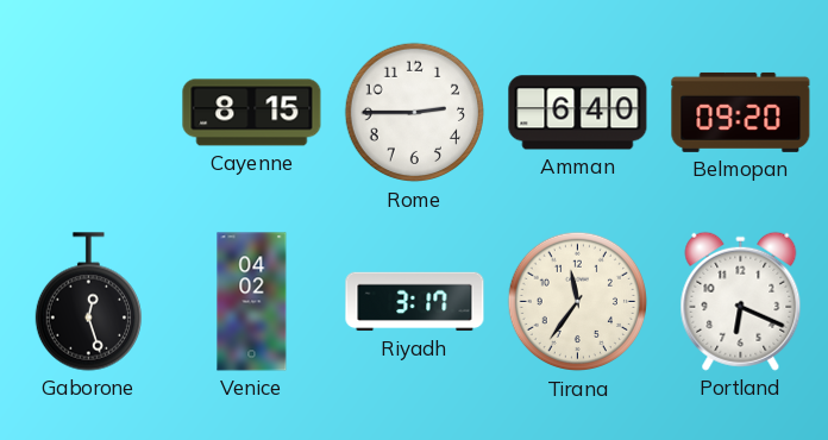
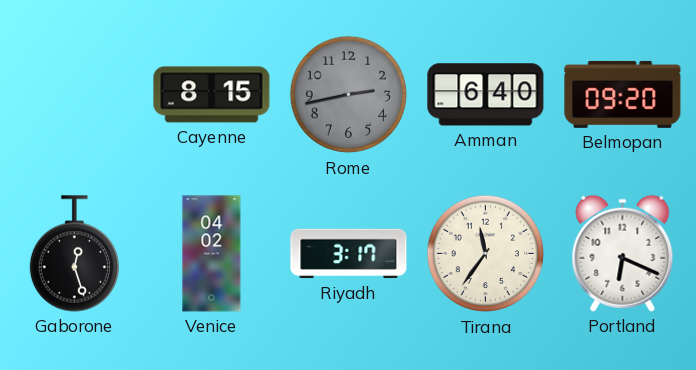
Rome: 2:45 -> 2:43
Rome dial: white -> grey
